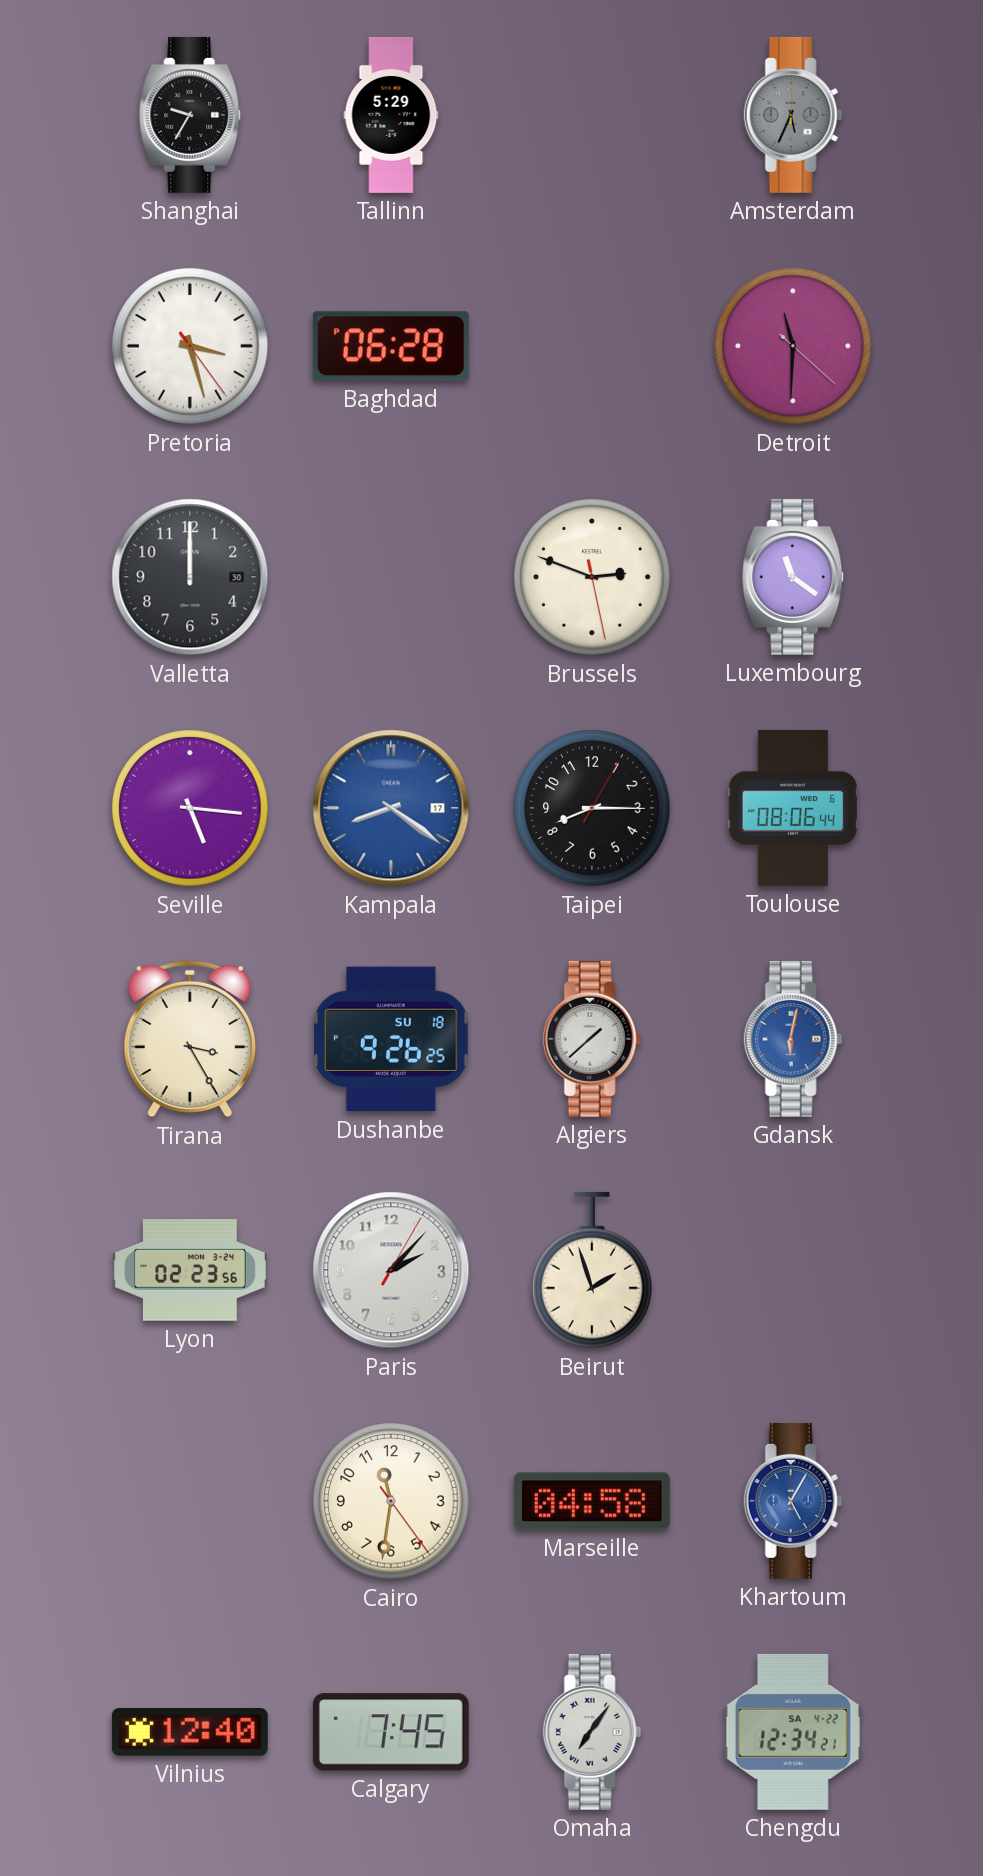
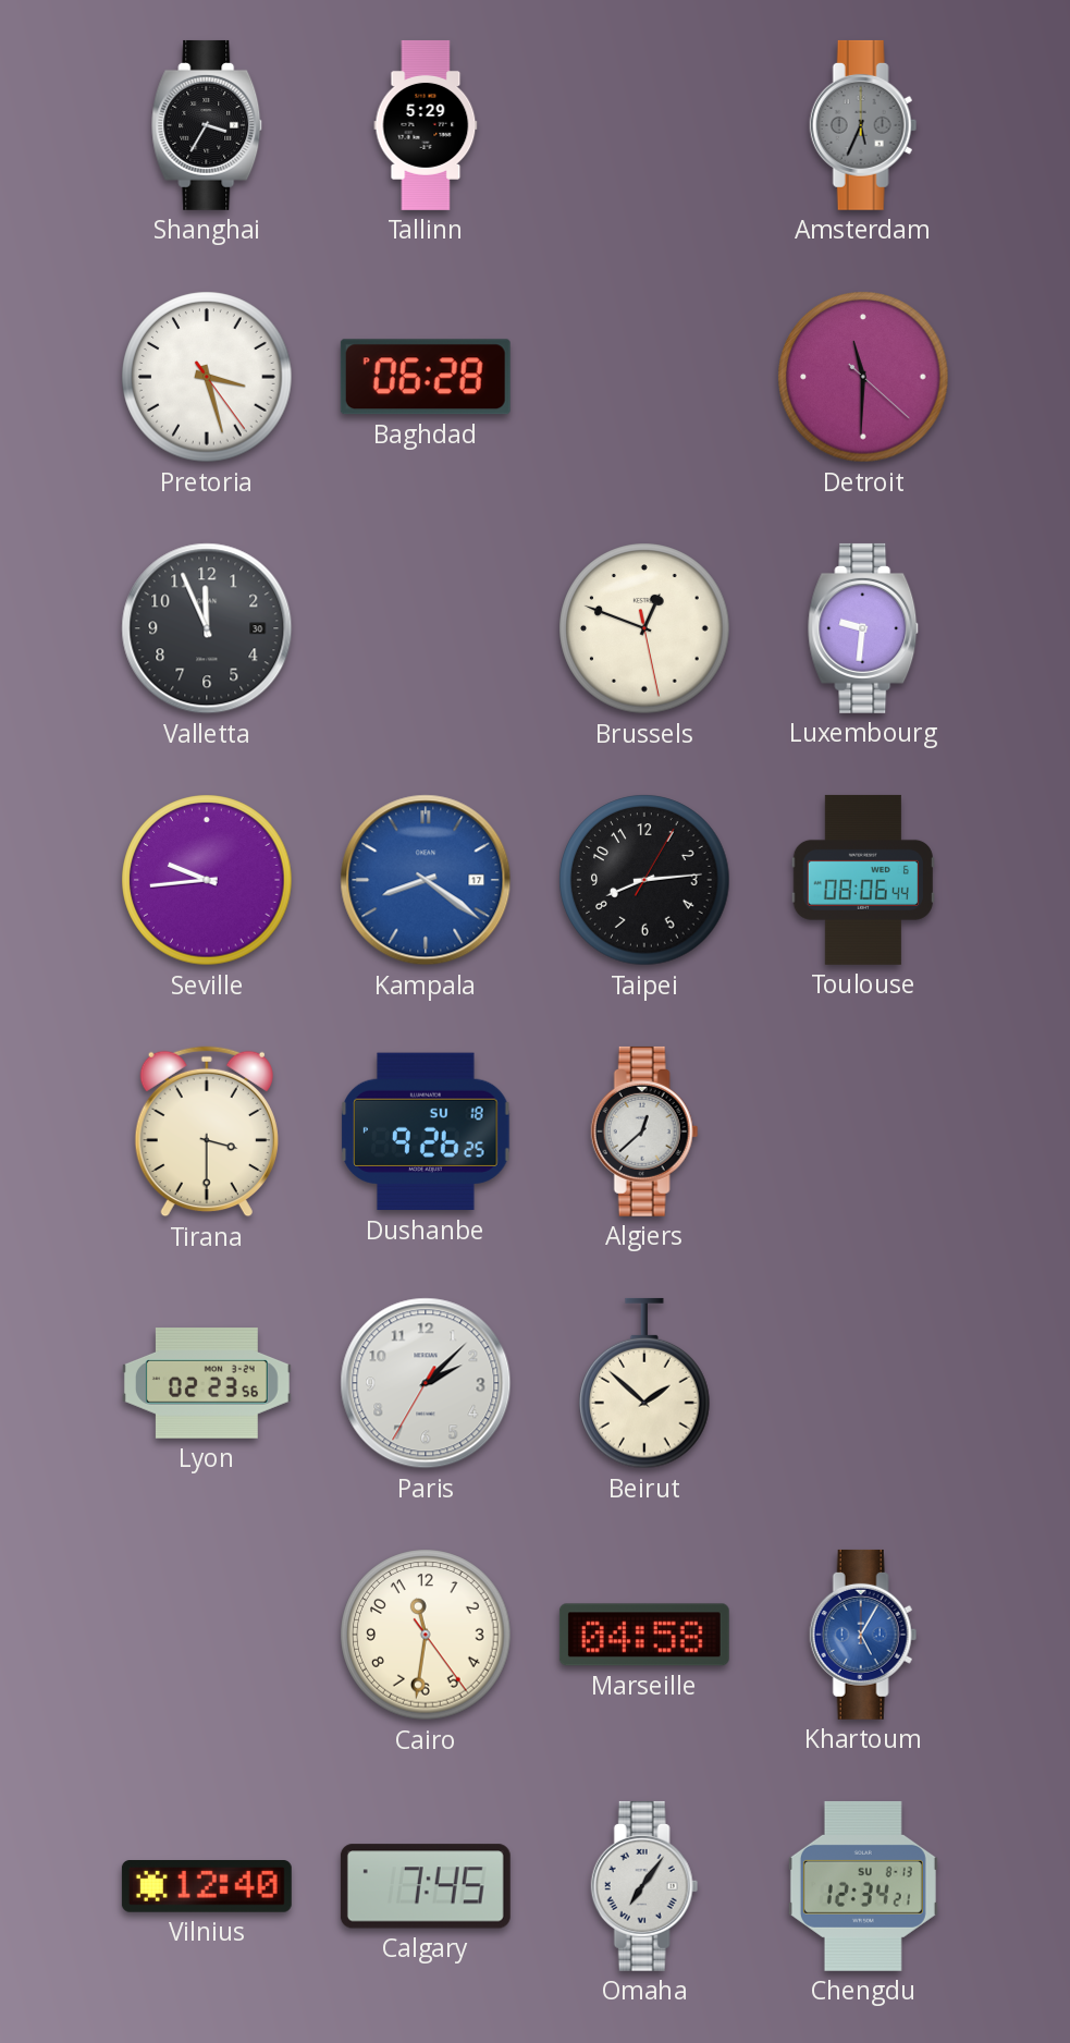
Shanghai: 9:35 -> 3:35
Valletta: 12:00 -> 11:56
Brussels: 2:48 -> 12:48
Luxembourg: 11:21 -> 9:31
Seville: 5:16 -> 9:44
Taipei: 8:15 -> 8:14
Tirana: 3:25 -> 3:30
Algiers: 1:38 -> 12:38
Gdansk: 6:02 -> none
Paris: 2:07:05 -> 2:07:35
Beirut: 1:57 -> 1:52
Chengdu date: SA 4-22 -> SU 8-13
